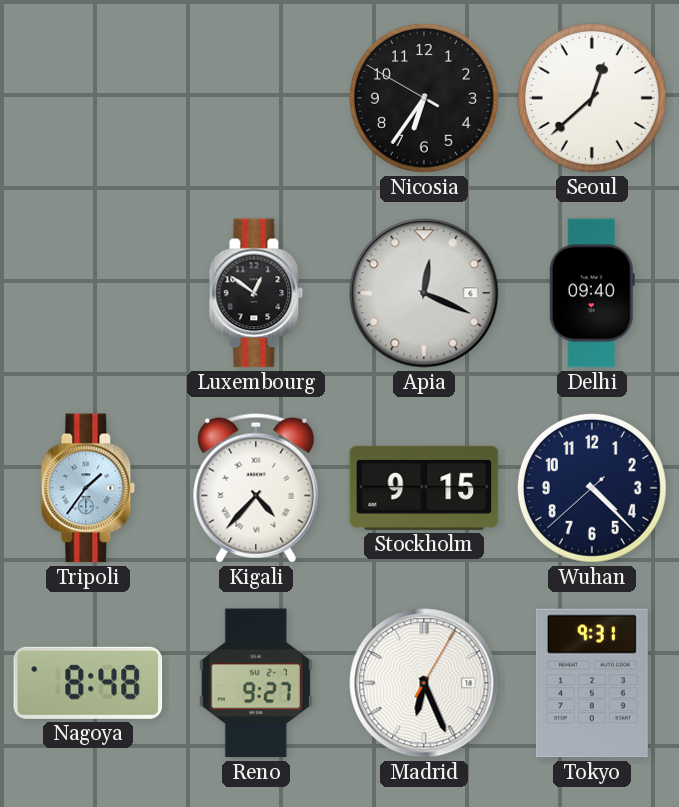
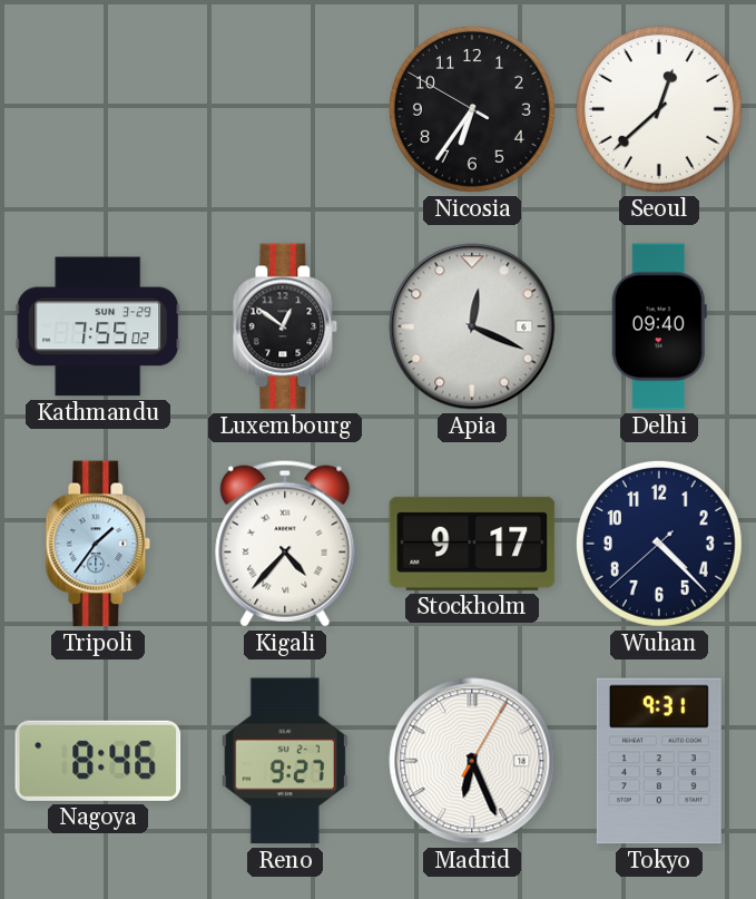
Kathmandu: none -> 7:55
Stockholm: 9:15 -> 9:17
Nagoya: 8:48 -> 8:46
